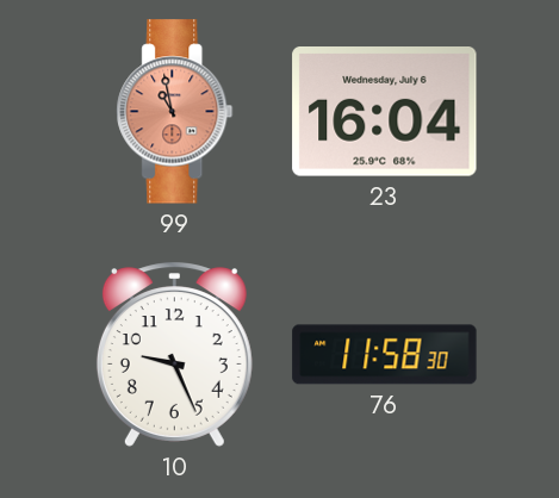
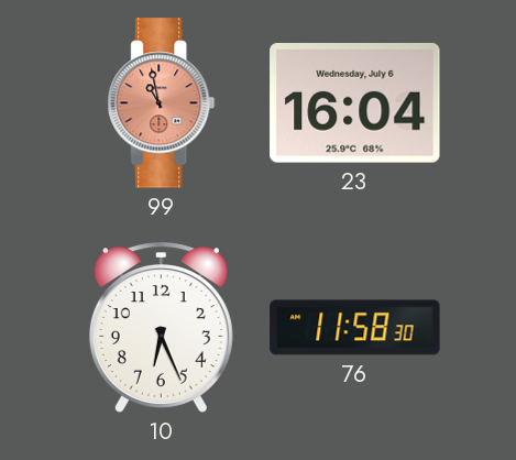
10: 9:26 -> 6:26
